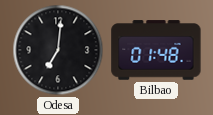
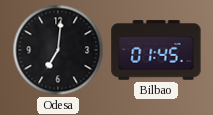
Bilbao: 01:48 -> 01:45
